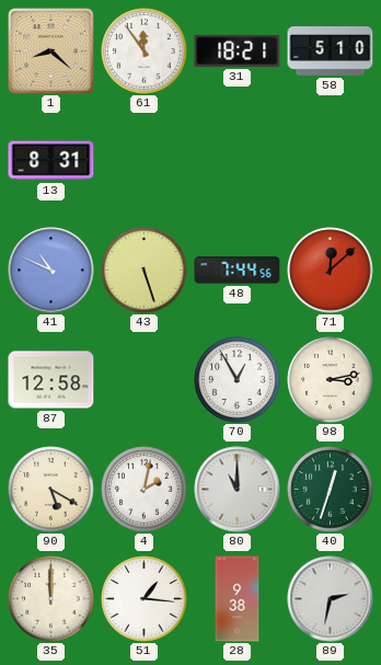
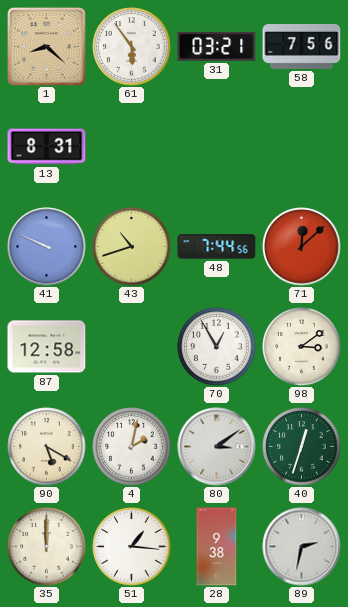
61: 11:54 -> 5:54
31: 18:21 -> 03:21
58: 5:10 -> 7:56
41: 10:49 -> 9:49
43: 5:27 -> 10:42
98: 3:13 -> 3:09
80: 11:00 -> 3:09
